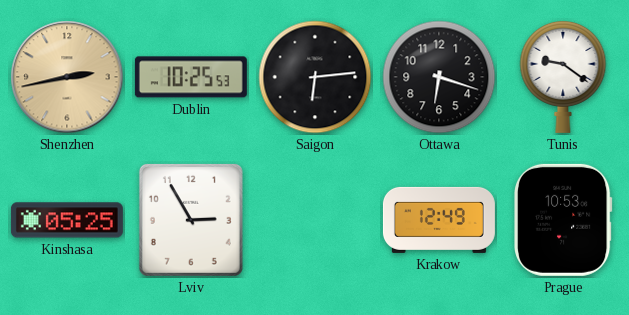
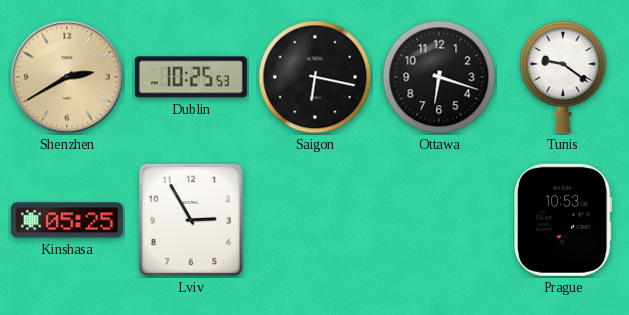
Shenzhen: 2:43 -> 2:40
Saigon: 6:14 -> 6:17
Krakow: 12:49 -> none
